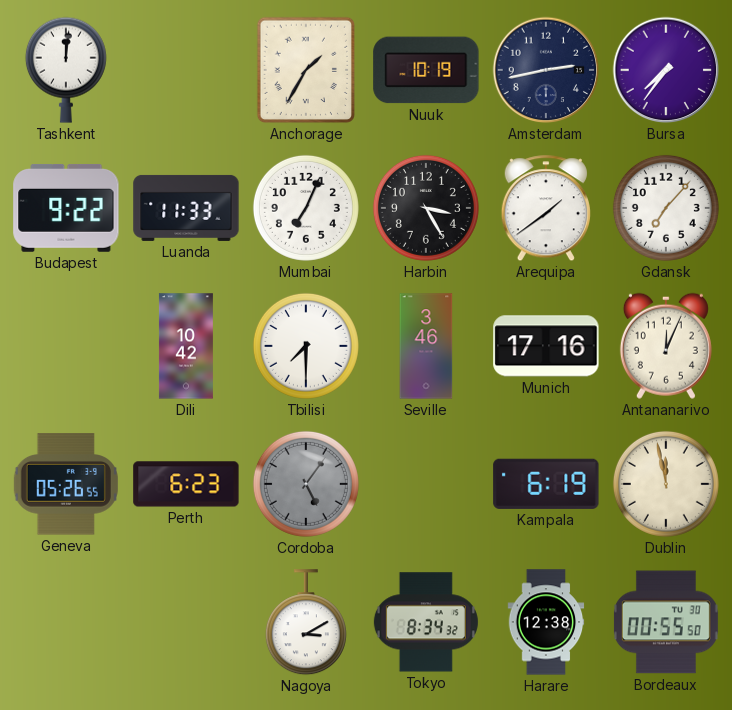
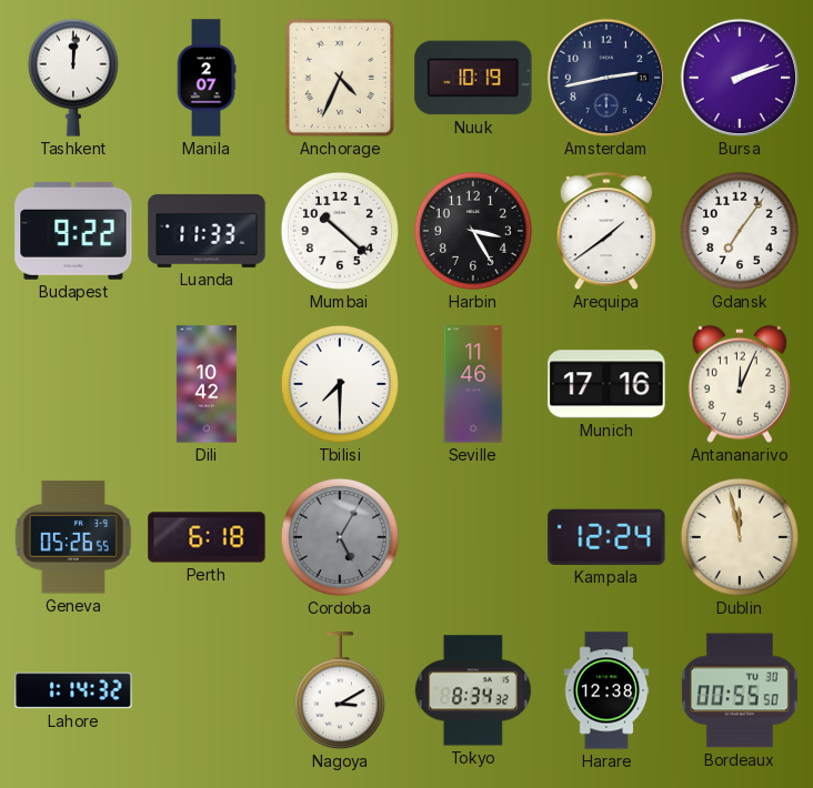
Manila: none -> 2:07
Anchorage: 1:35 -> 4:34
Bursa: 7:36 -> 2:12
Mumbai: 7:04 -> 10:22
Gdansk: 7:07 -> 7:06
Seville: 3:46 -> 11:46
Perth: 6:23 -> 6:18
Cordoba: 5:06 -> 5:05
Kampala: 6:19 -> 12:24
Lahore: none -> 1:14
